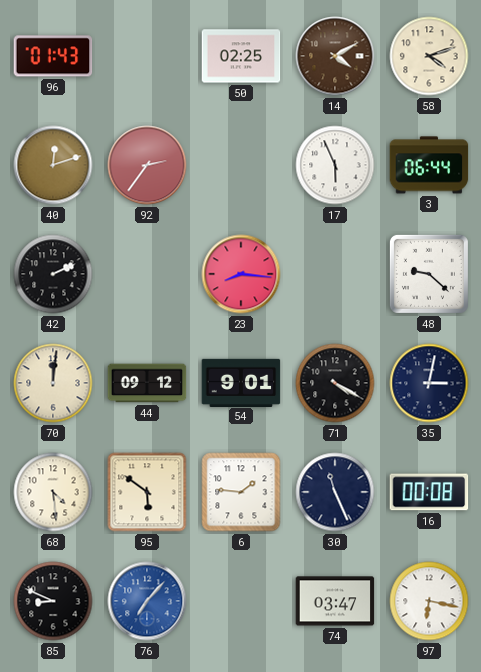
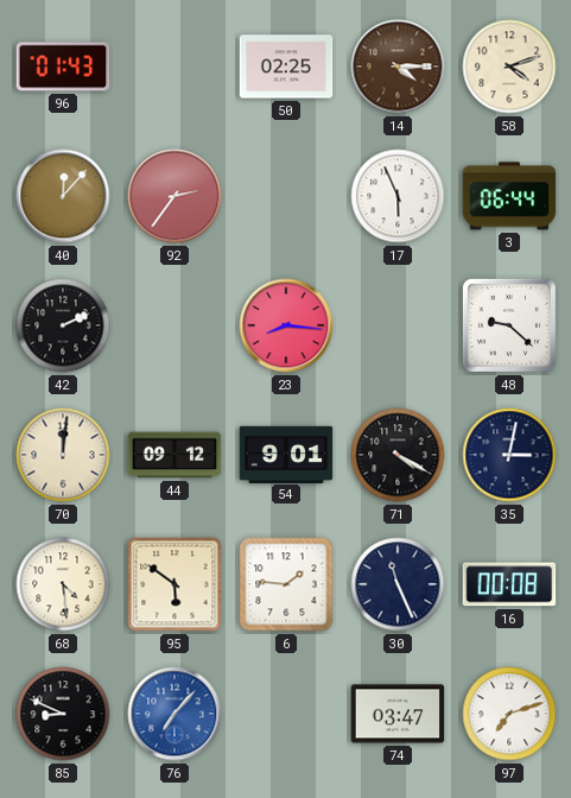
14: 4:10 -> 4:15
40: 12:12 -> 12:07
97: 6:17 -> 7:12
